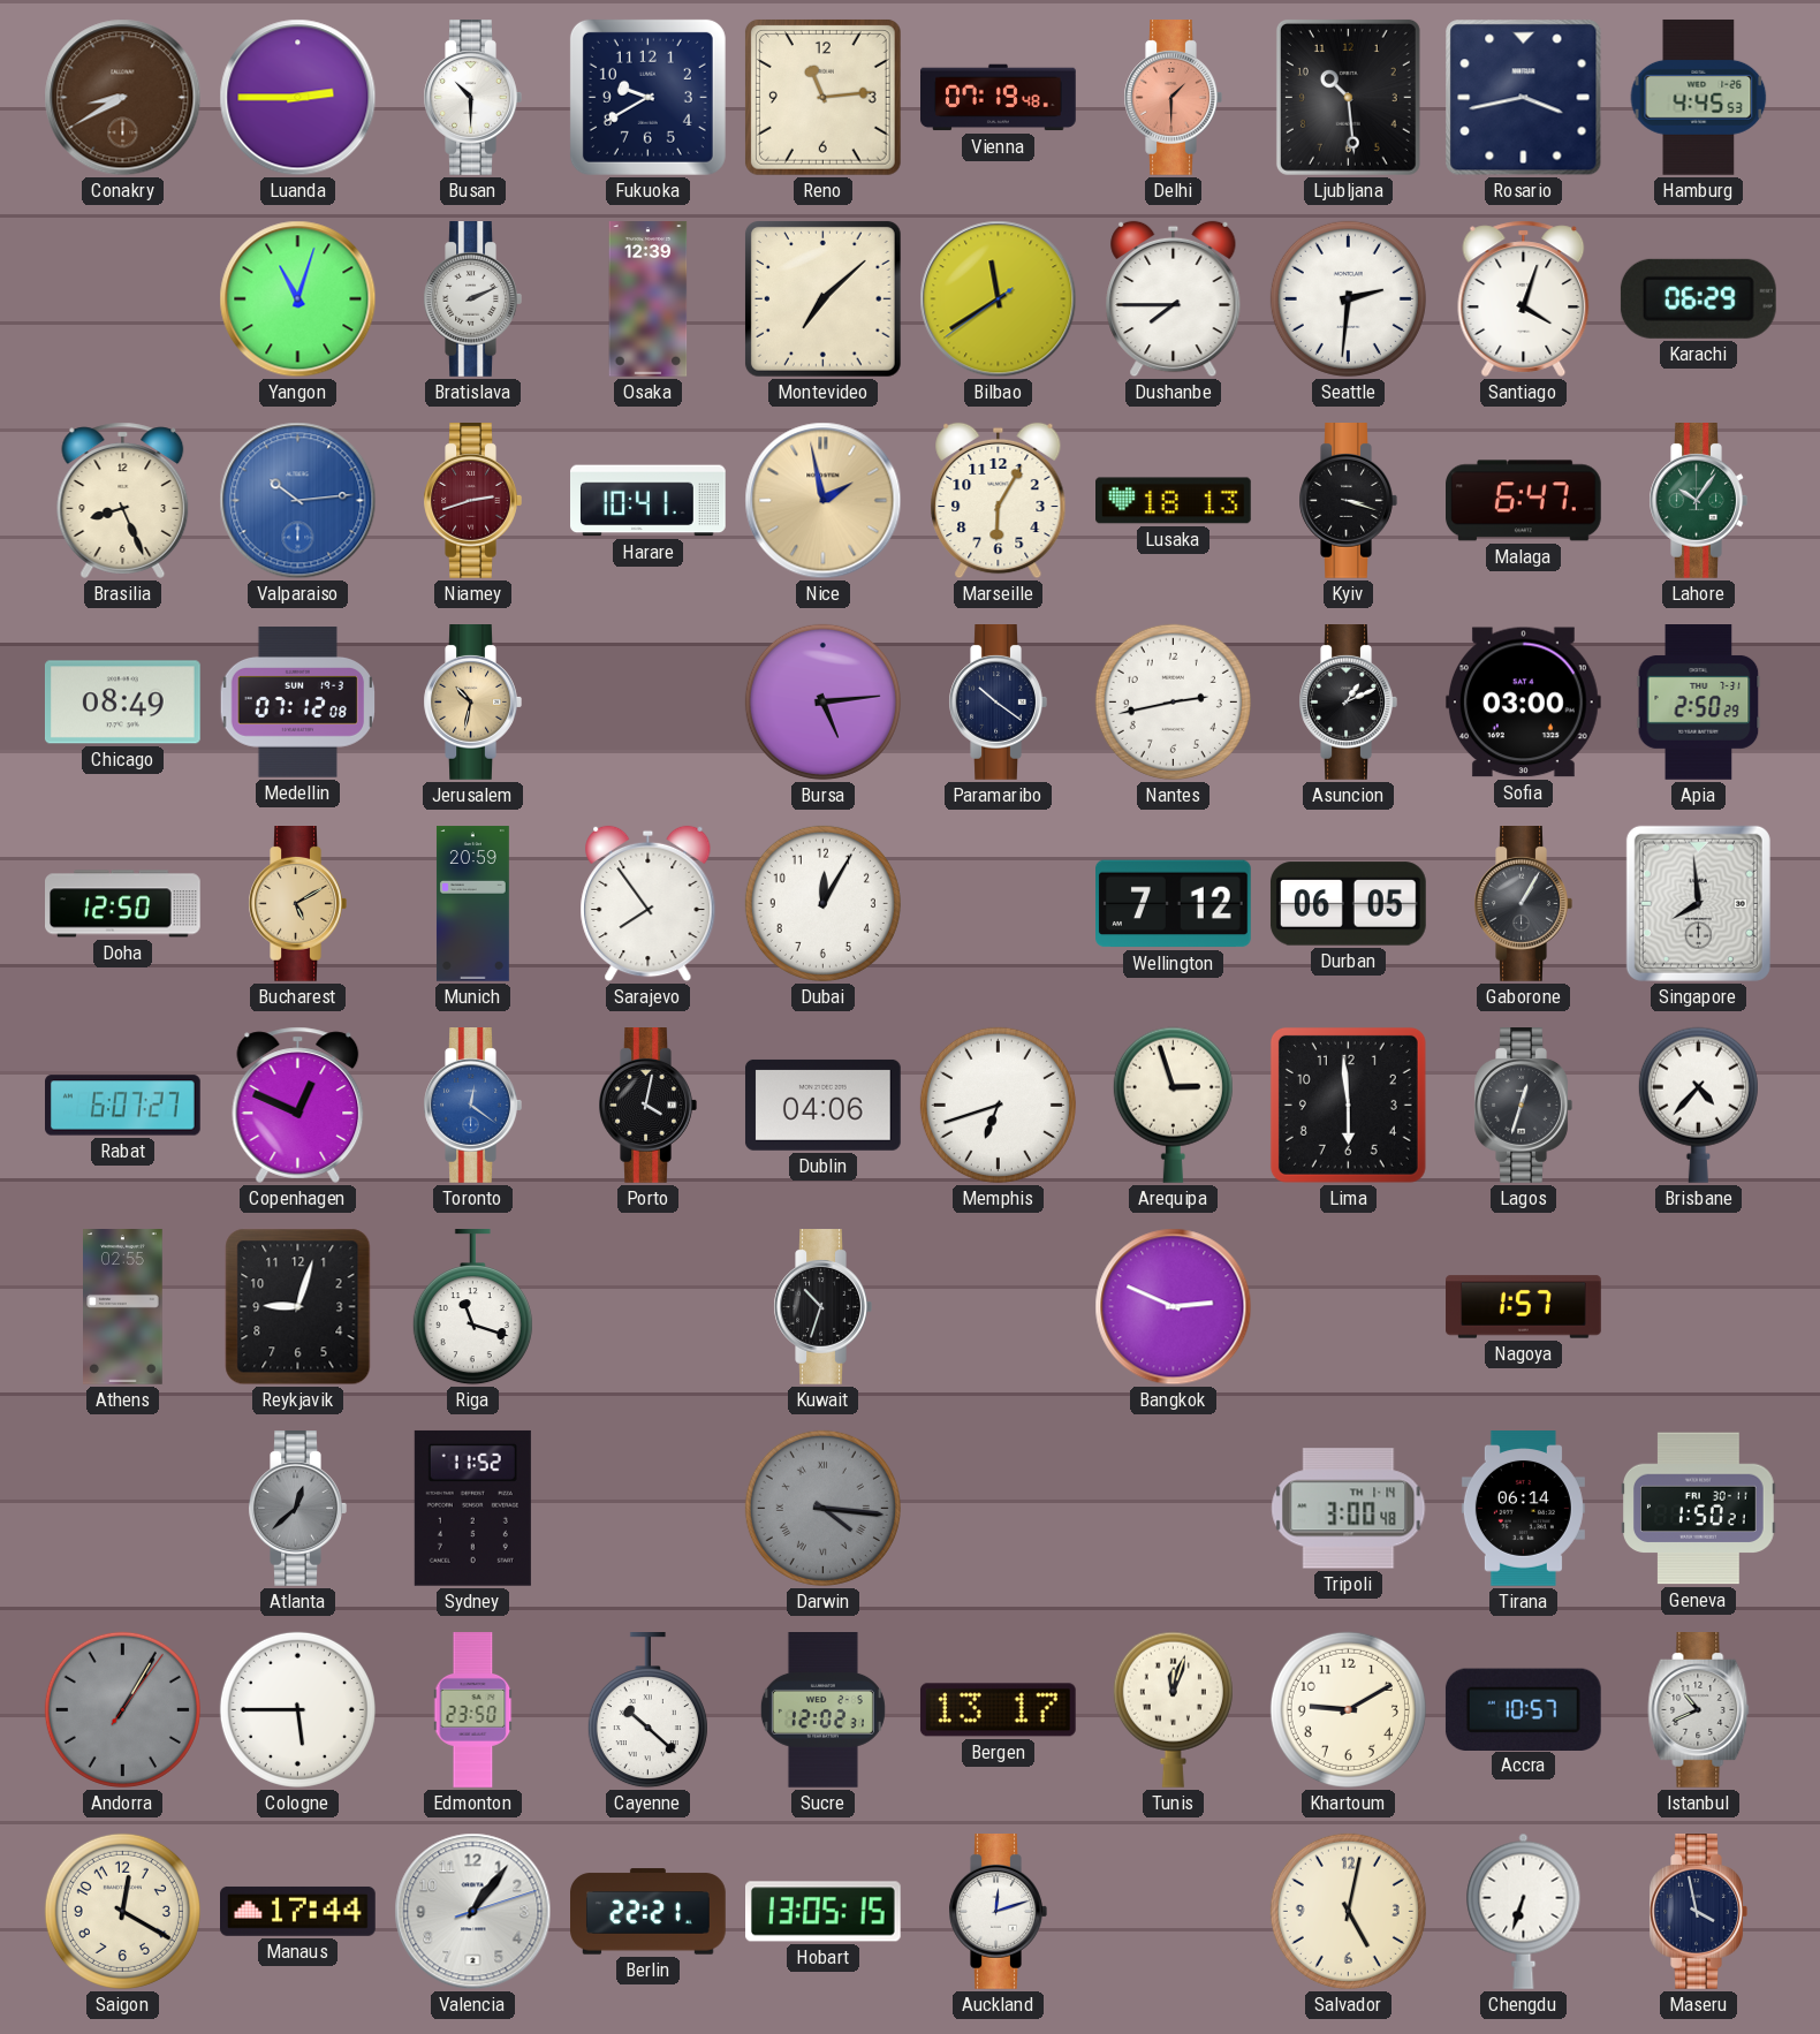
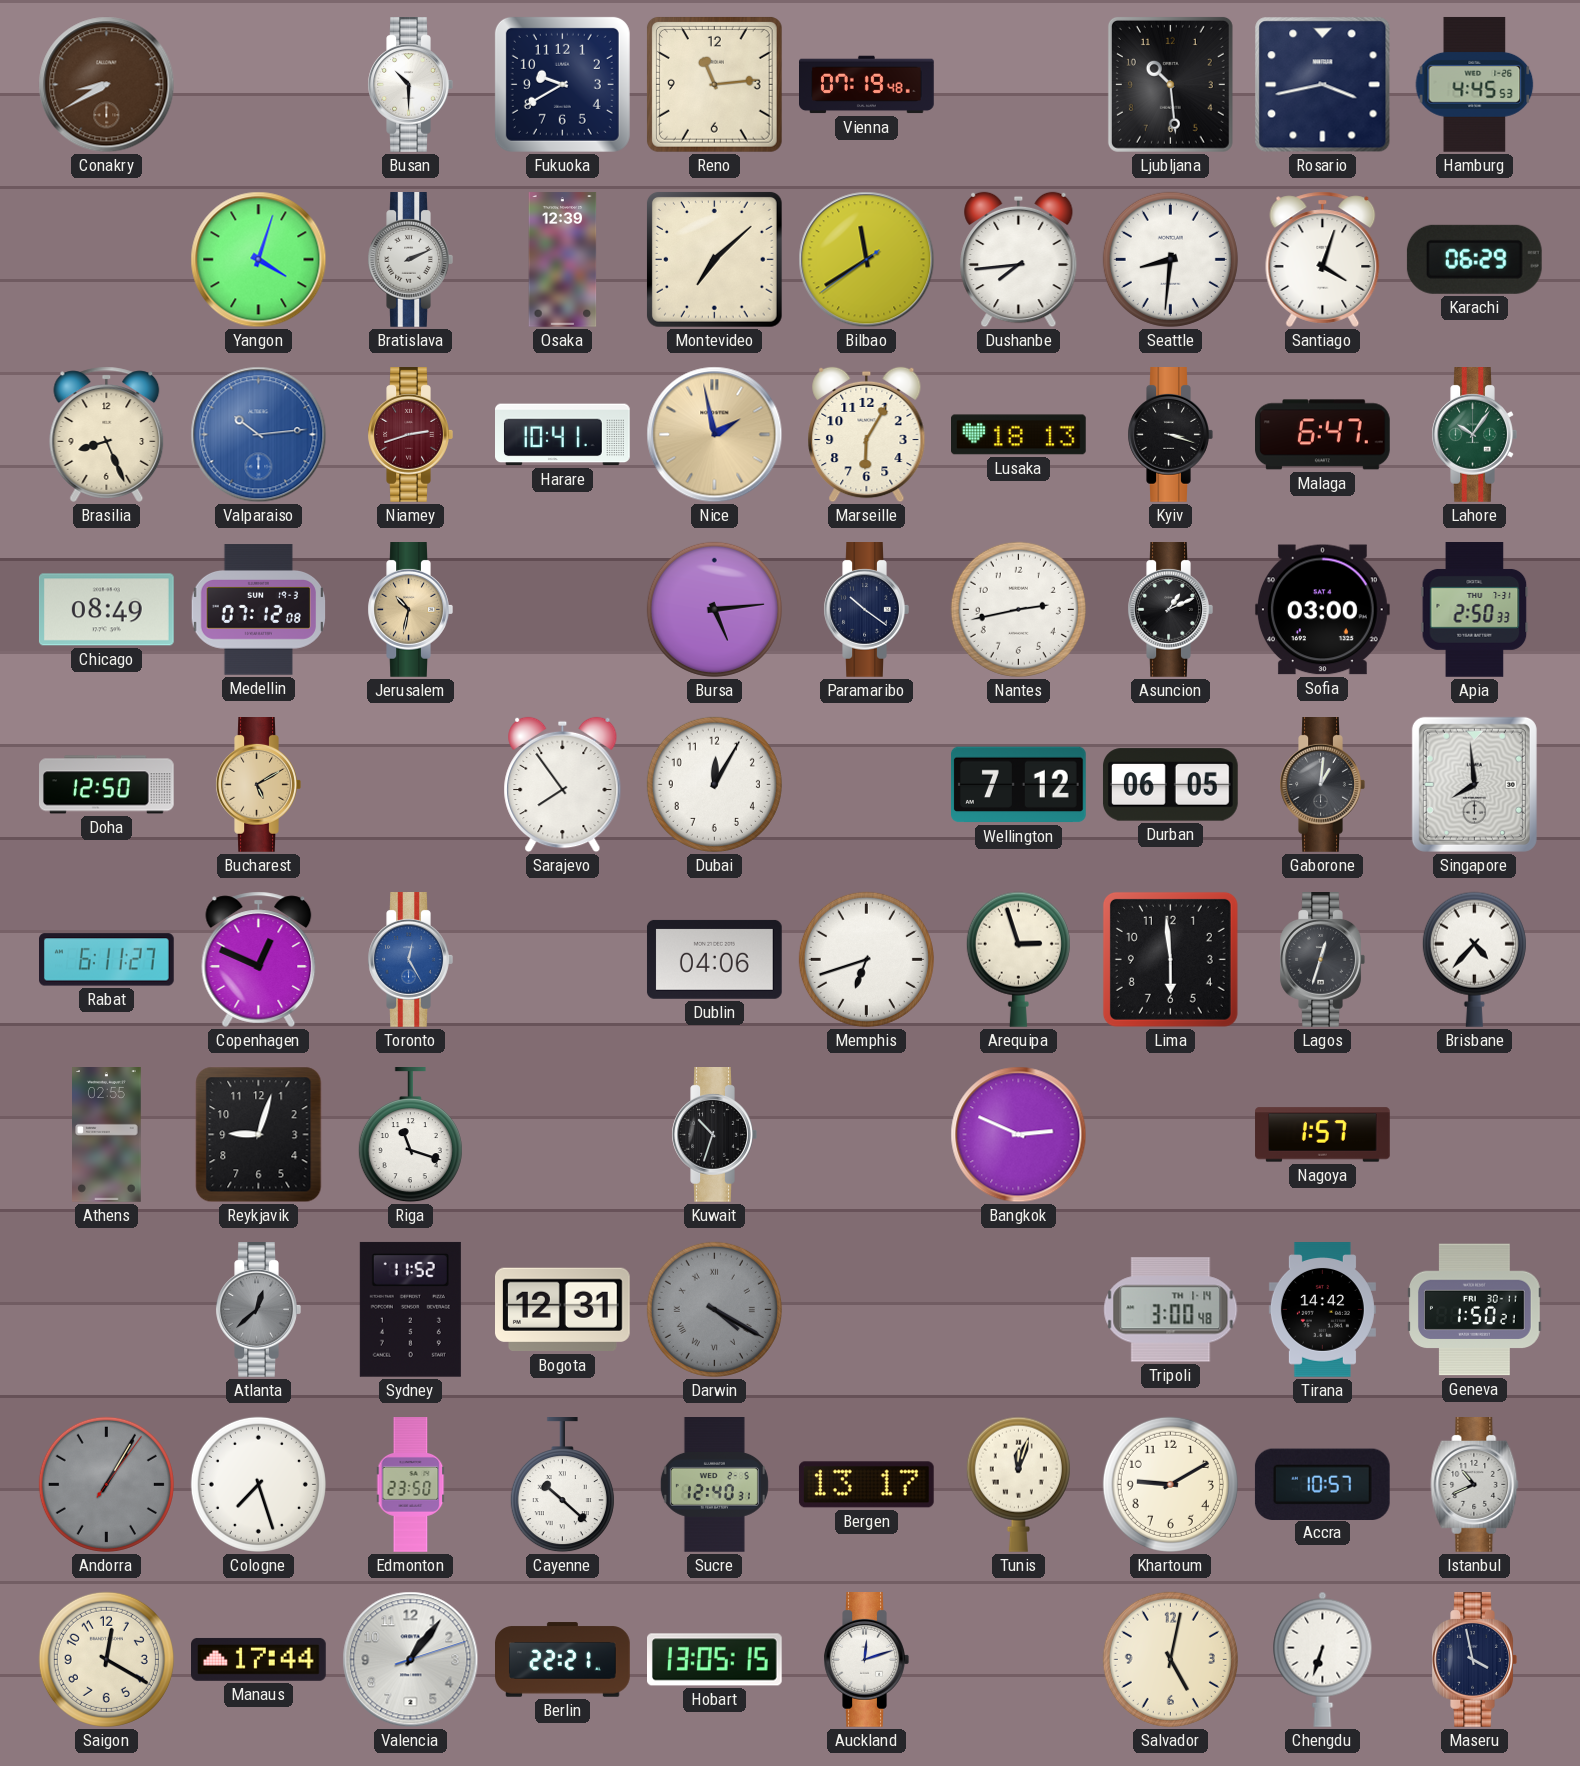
Luanda: 2:45 -> none
Delhi: 1:30 -> none
Yangon: 11:03 -> 4:03
Dushanbe: 7:45 -> 7:44
Seattle: 2:31 -> 8:31
Apia: 2:50:29 -> 2:50:33
Munich: 20:59 -> none
Gaborone: 1:05 -> 1:01
Rabat: 6:07 -> 6:11
Toronto: 12:21 -> 12:25
Porto: 4:02 -> none
Bogota: none -> 12:31
Darwin: 4:16 -> 4:20
Tirana: 06:14 -> 14:42
Cologne: 5:45 -> 7:27
Sucre: 12:02 -> 12:40
